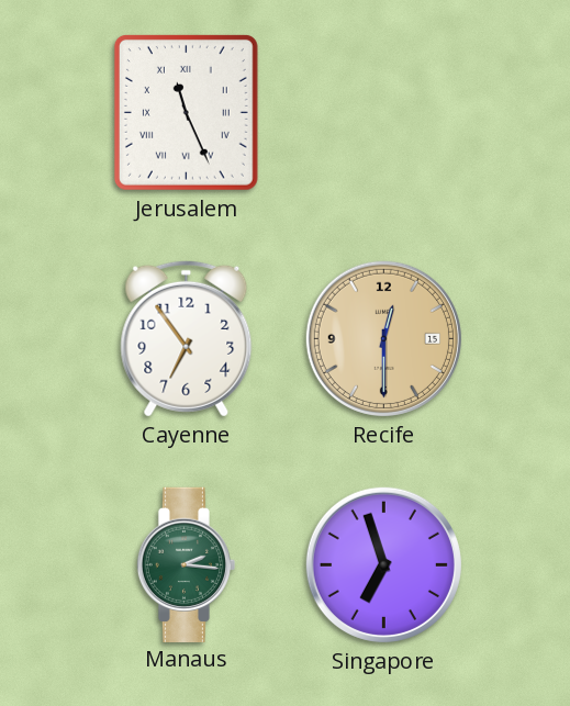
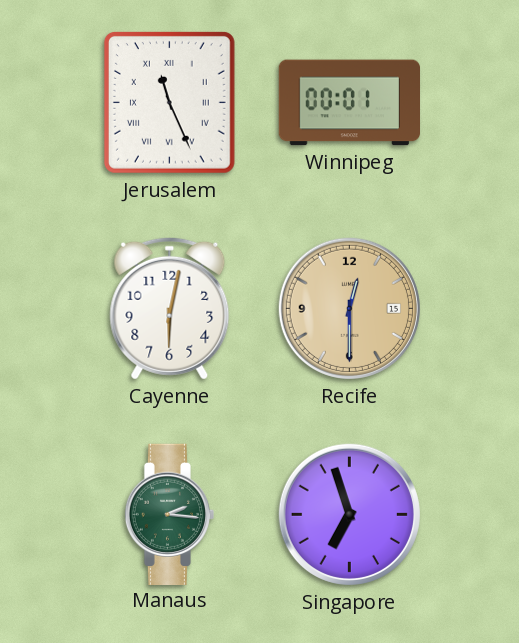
Winnipeg: none -> 00:01
Cayenne: 6:54 -> 6:02
